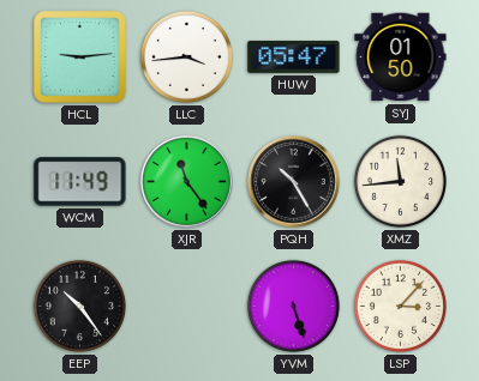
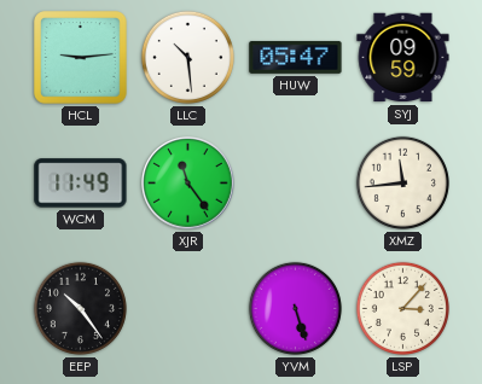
LLC: 3:44 -> 10:29
SYJ: 01:50 -> 09:59
PQH: 10:25 -> none
